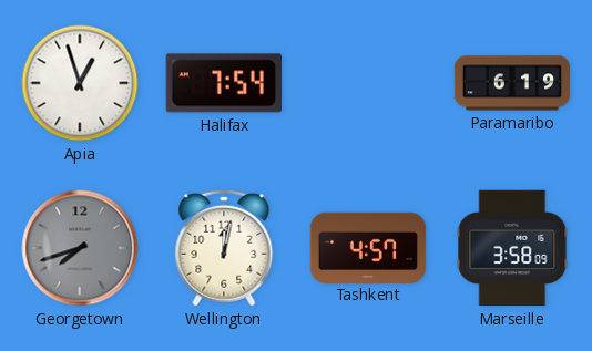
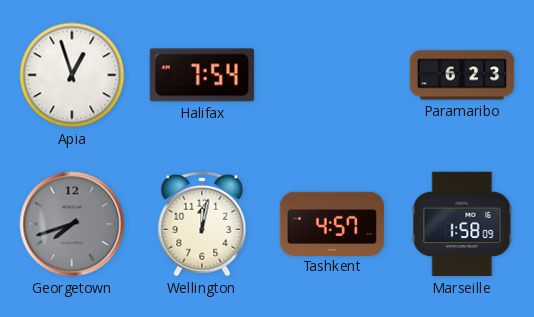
Paramaribo: 6:19 -> 6:23
Marseille: 3:58 -> 1:58
